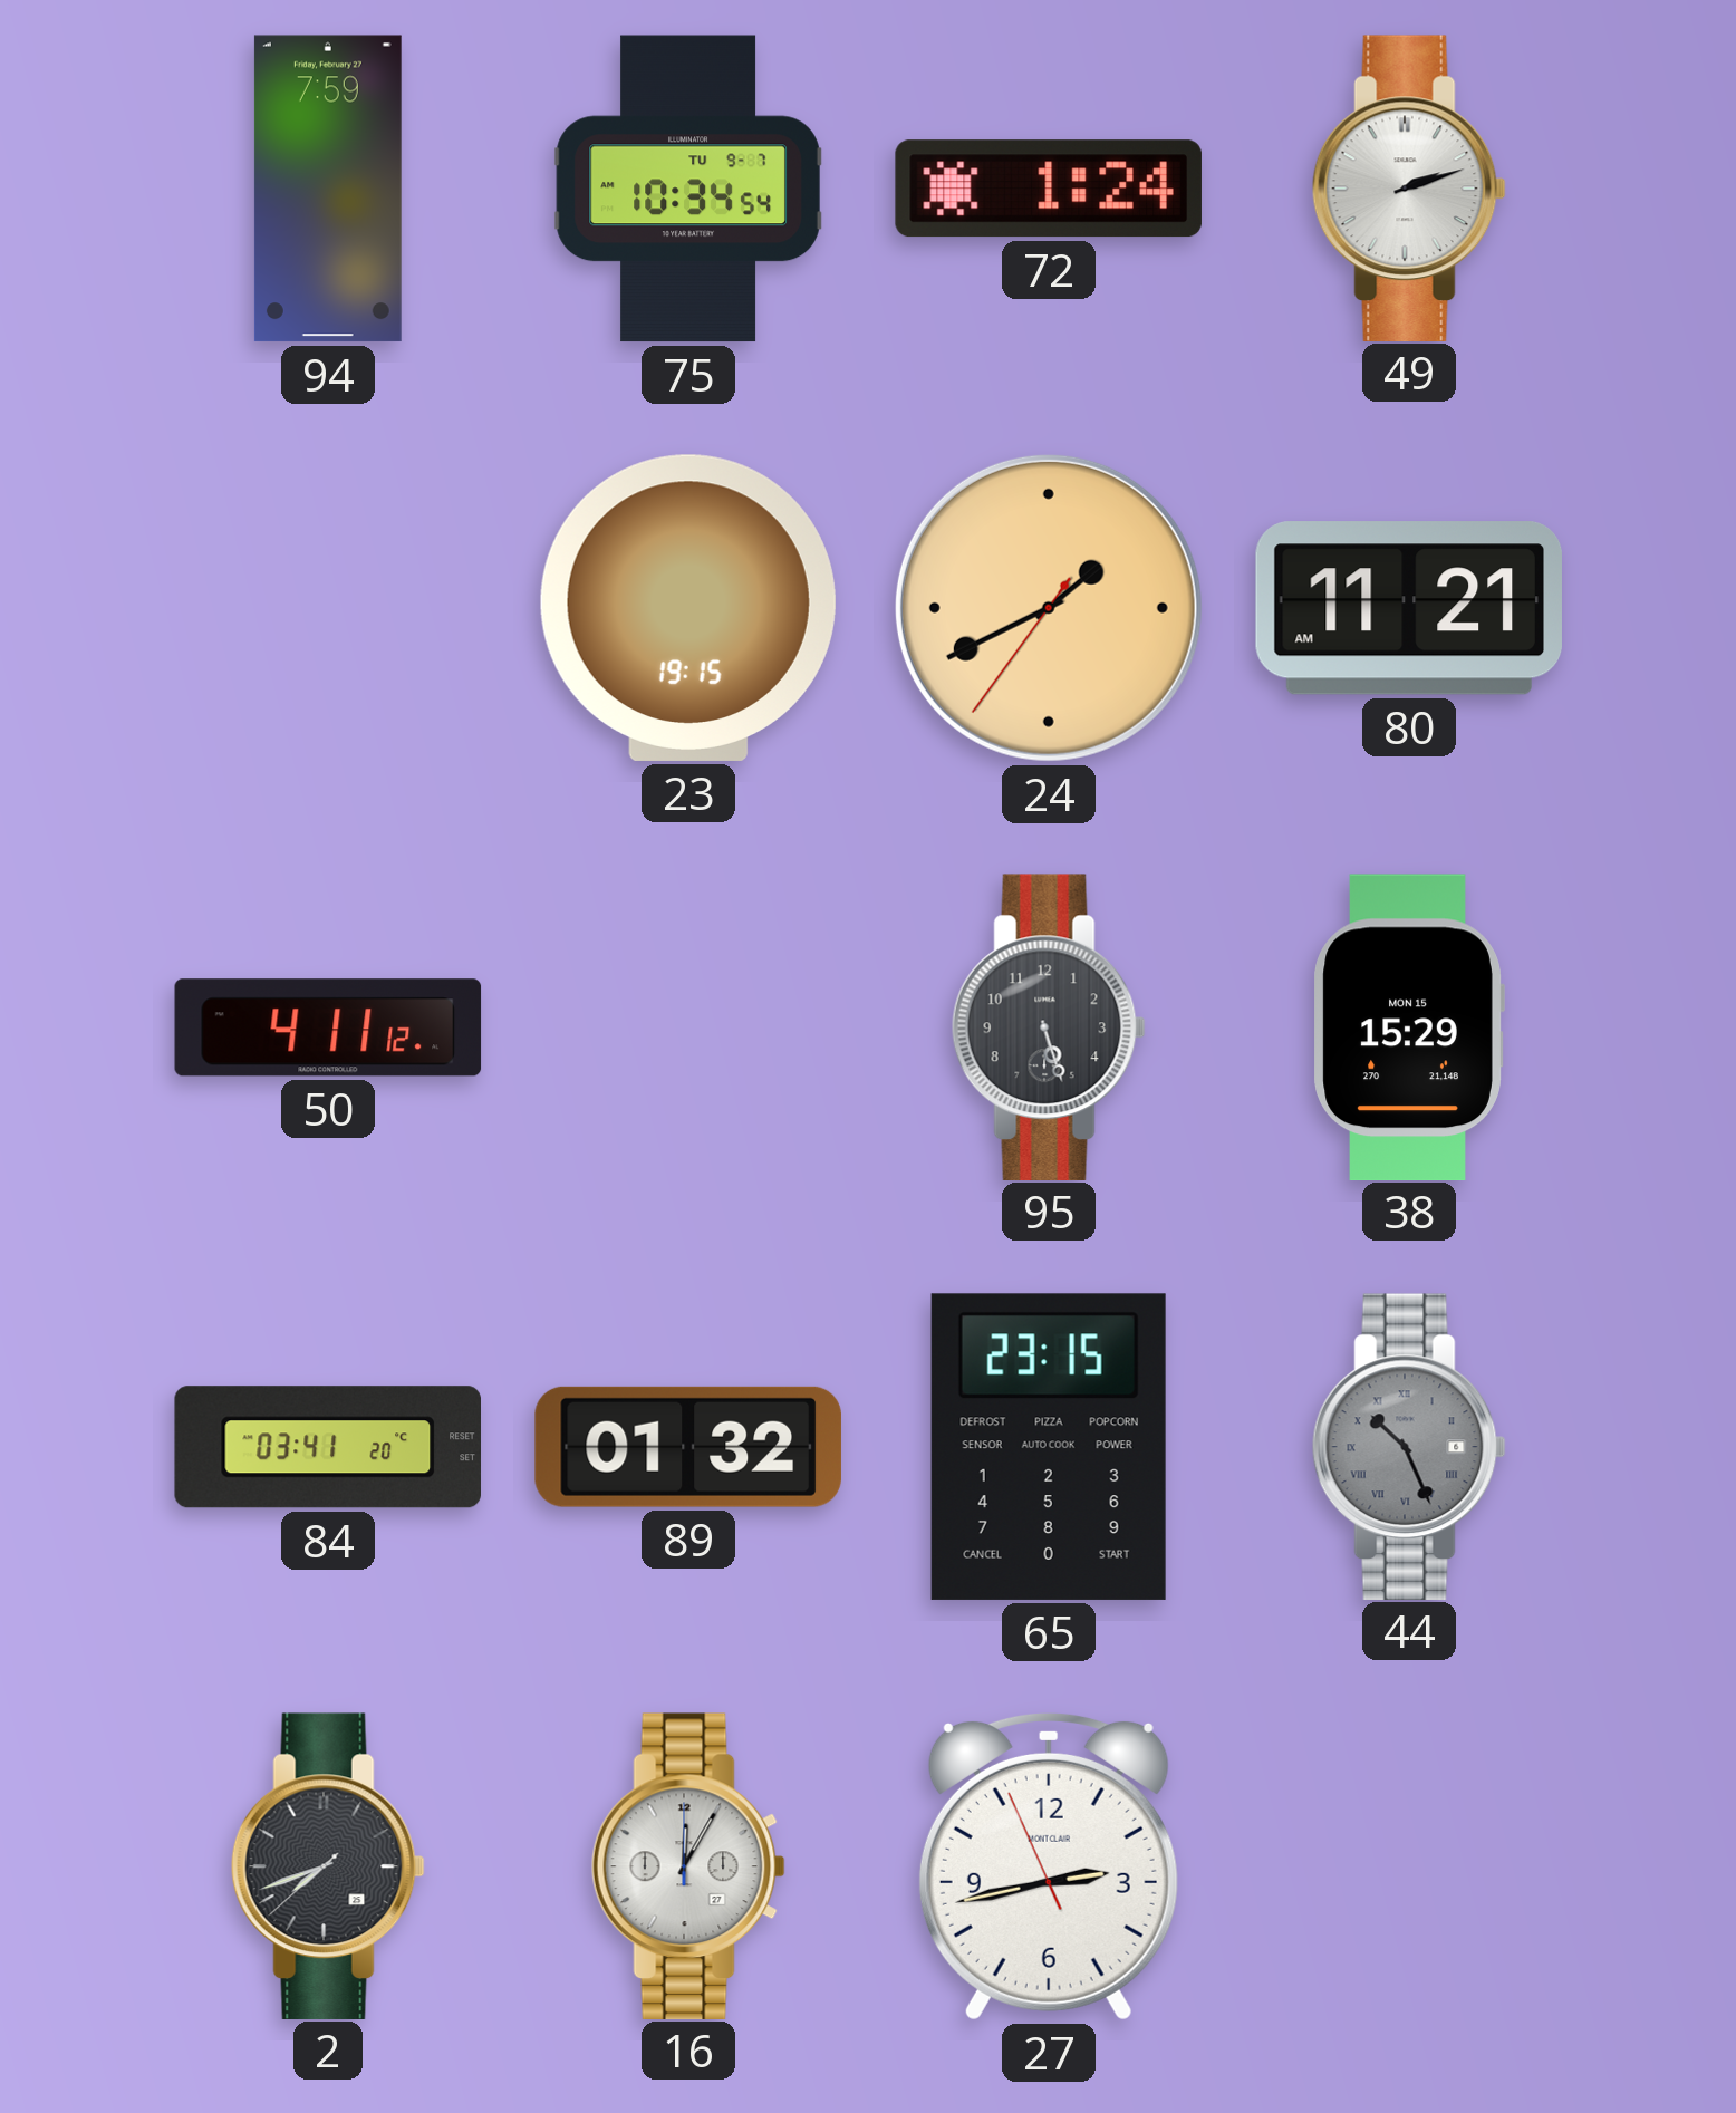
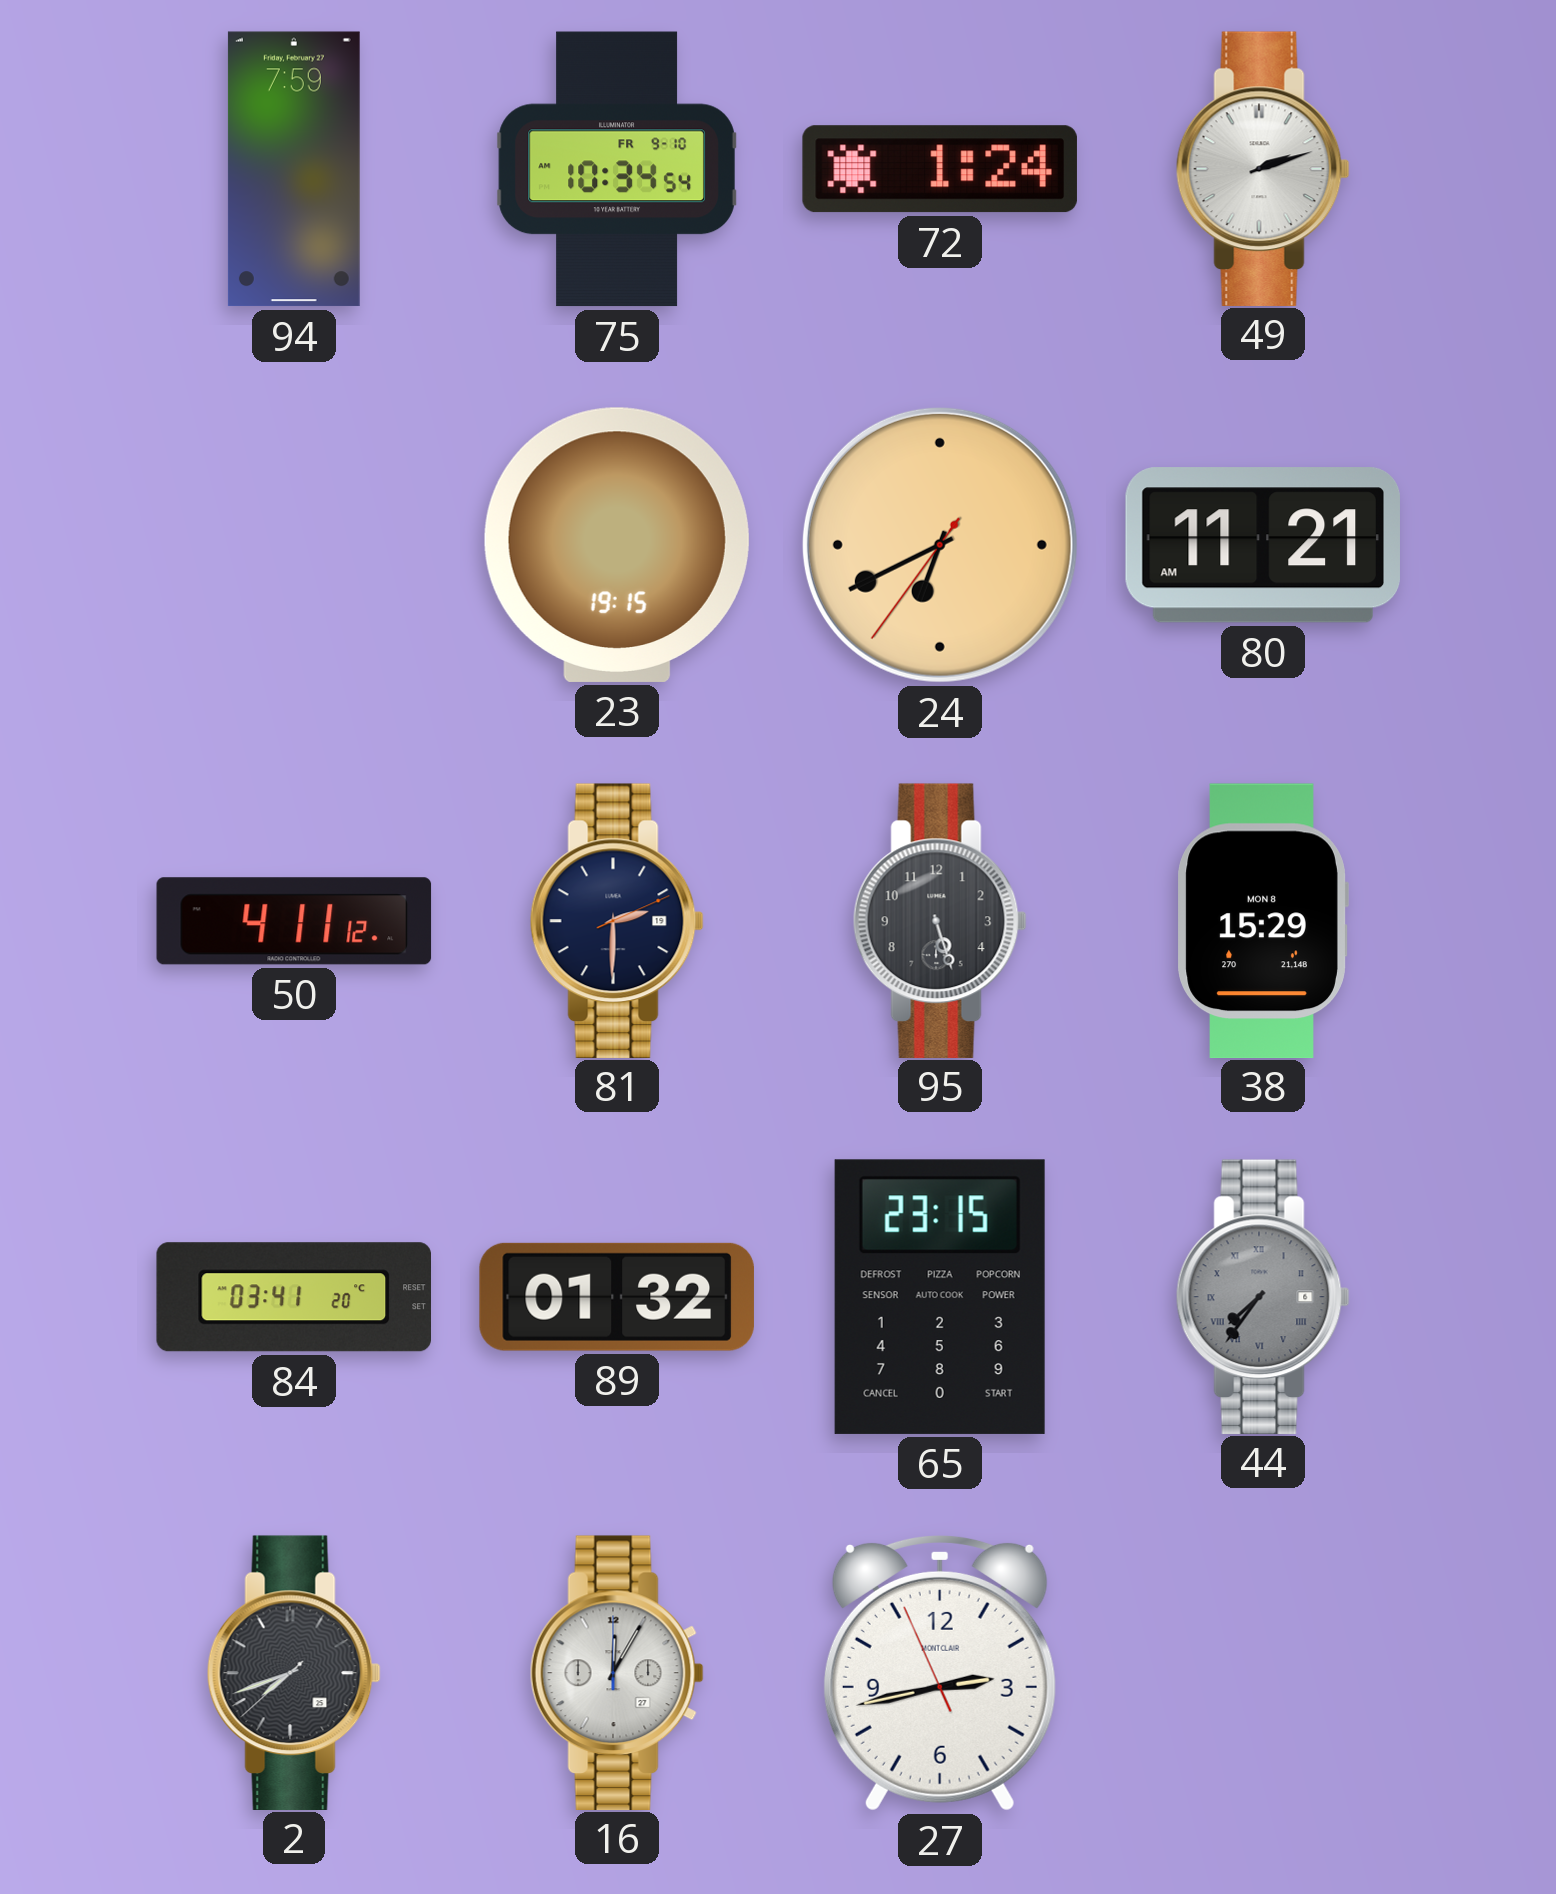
75 date: TU 9-7 -> FR 9-10
24: 1:40 -> 6:40
81: none -> 2:30
38 date: MON 15 -> MON 8
44: 10:26 -> 7:36
